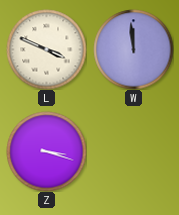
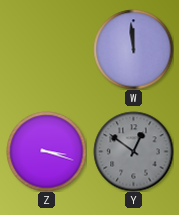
L: 3:49 -> none
Y: none -> 12:51
